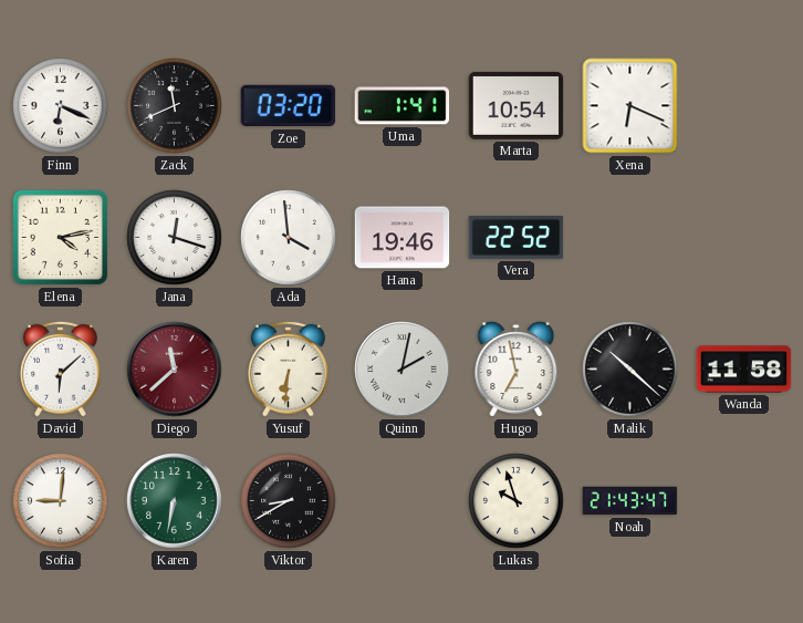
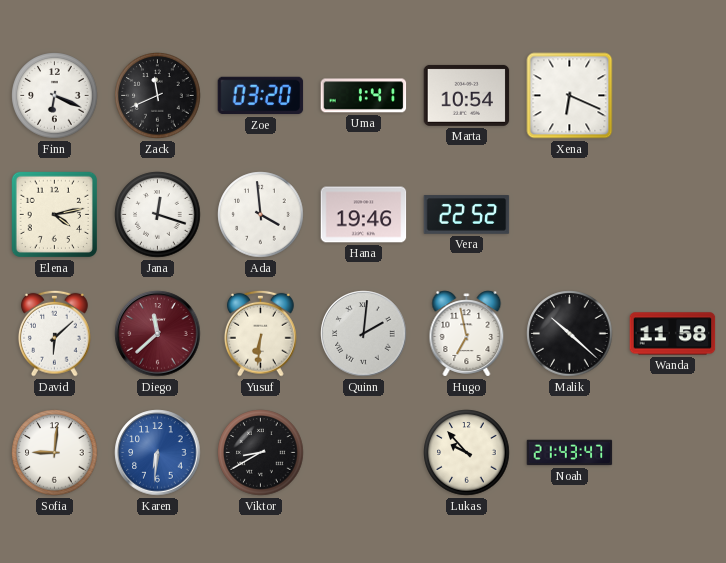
Quinn: 2:02 -> 2:01
Karen: 6:32 -> 6:31
Karen dial: green -> blue
Lukas: 9:57 -> 9:53
